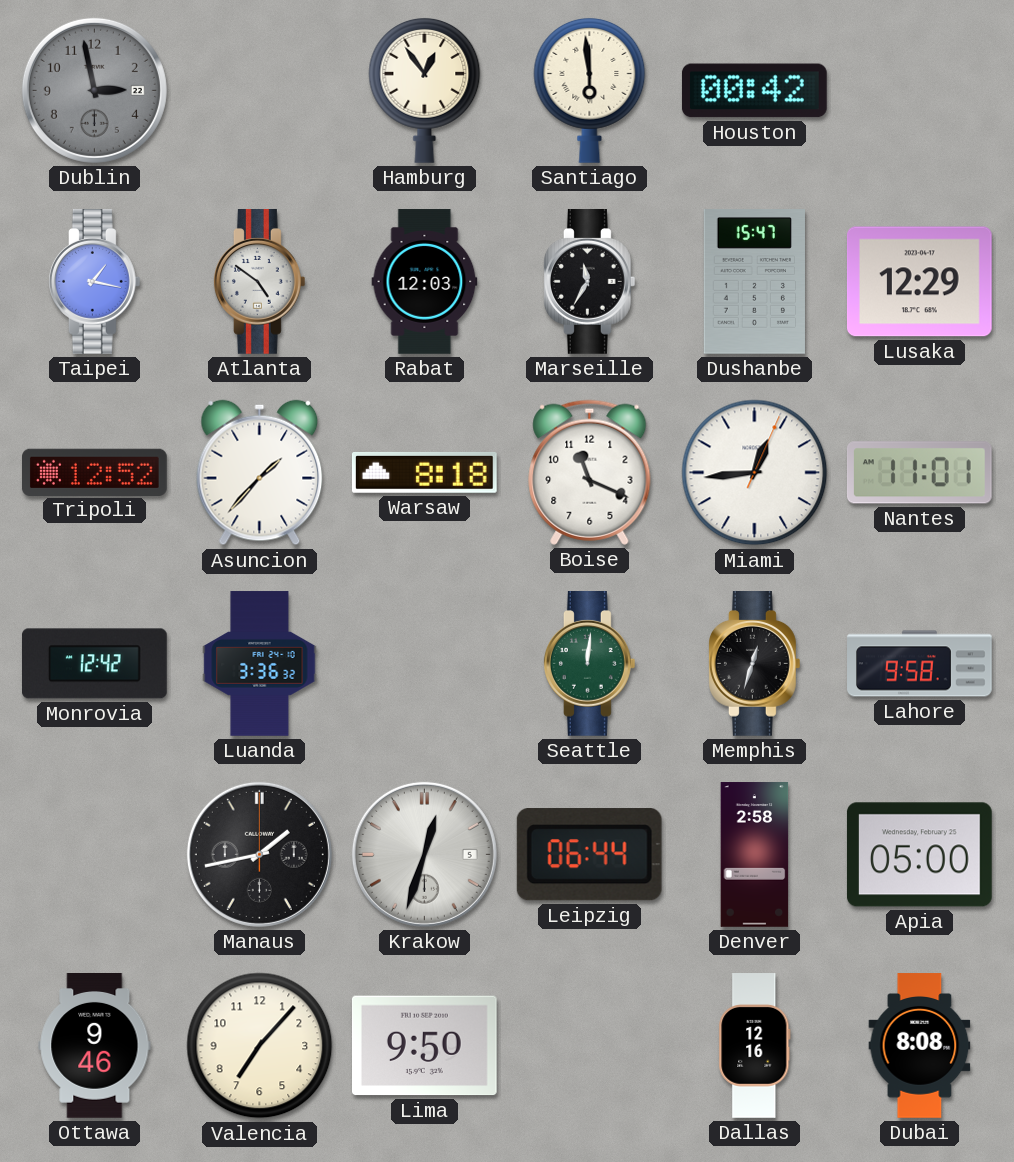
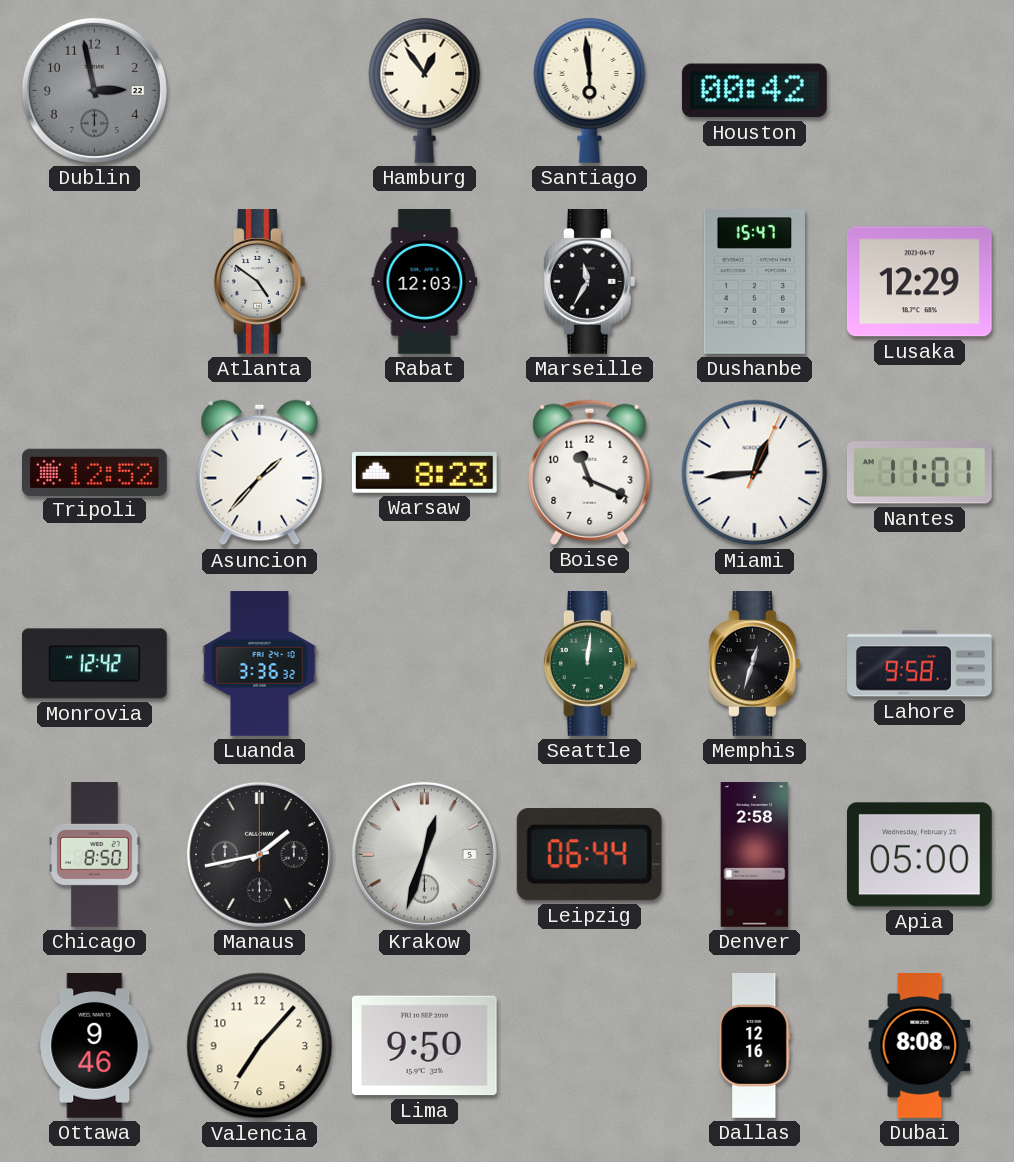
Taipei: 1:17 -> none
Warsaw: 8:18 -> 8:23
Chicago: none -> 8:50
